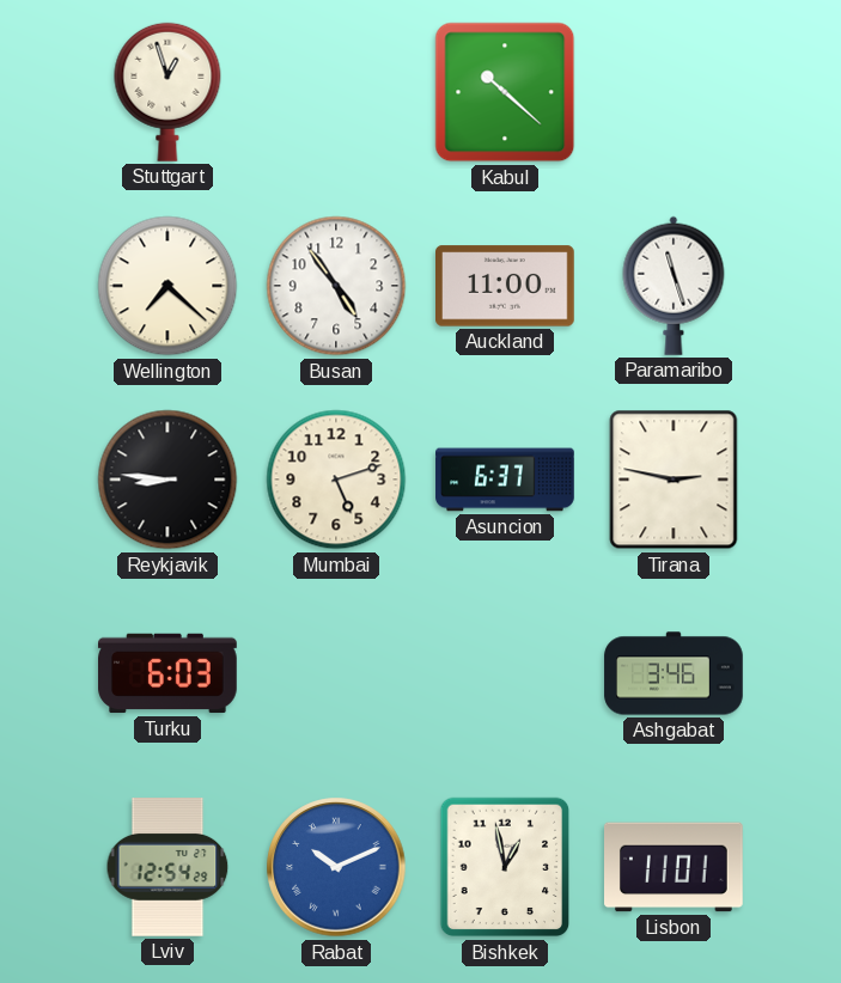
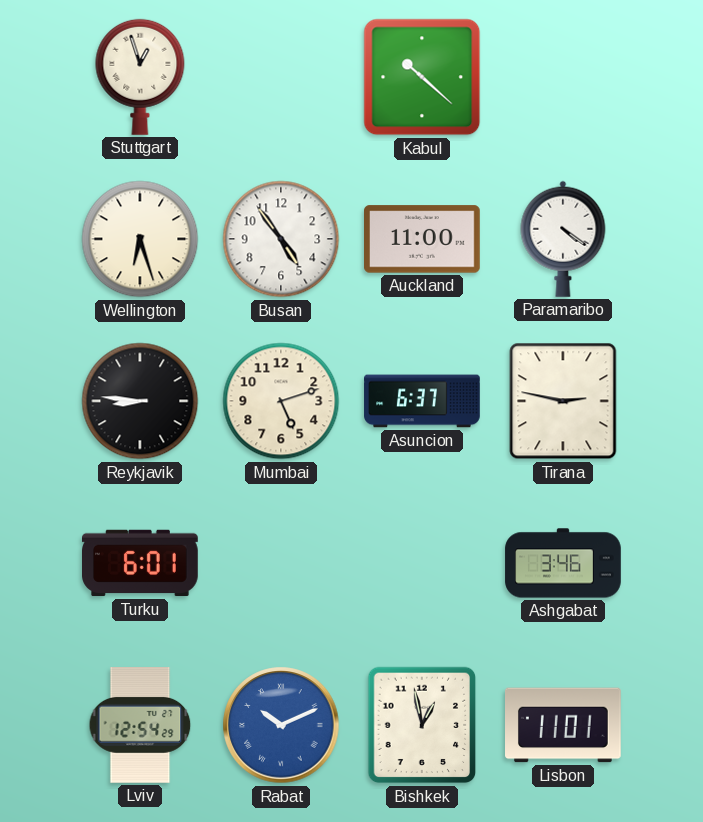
Wellington: 7:22 -> 6:27
Paramaribo: 11:27 -> 4:21
Turku: 6:03 -> 6:01
